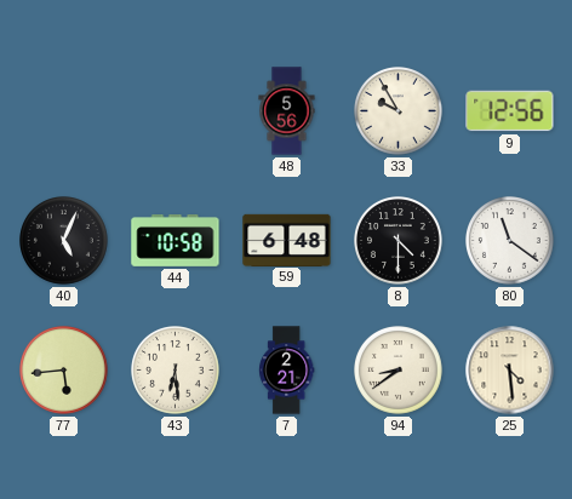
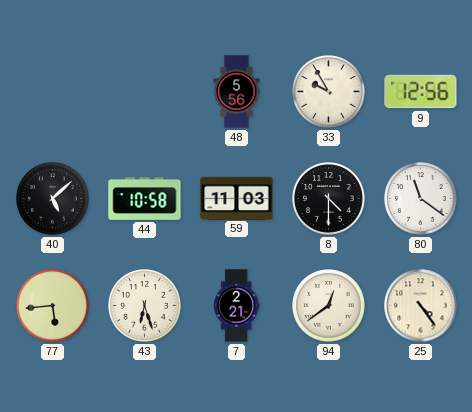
40: 5:04 -> 5:08
59: 6:48 -> 11:03
43: 6:29 -> 6:27
94: 8:39 -> 12:39
25: 4:29 -> 4:24
